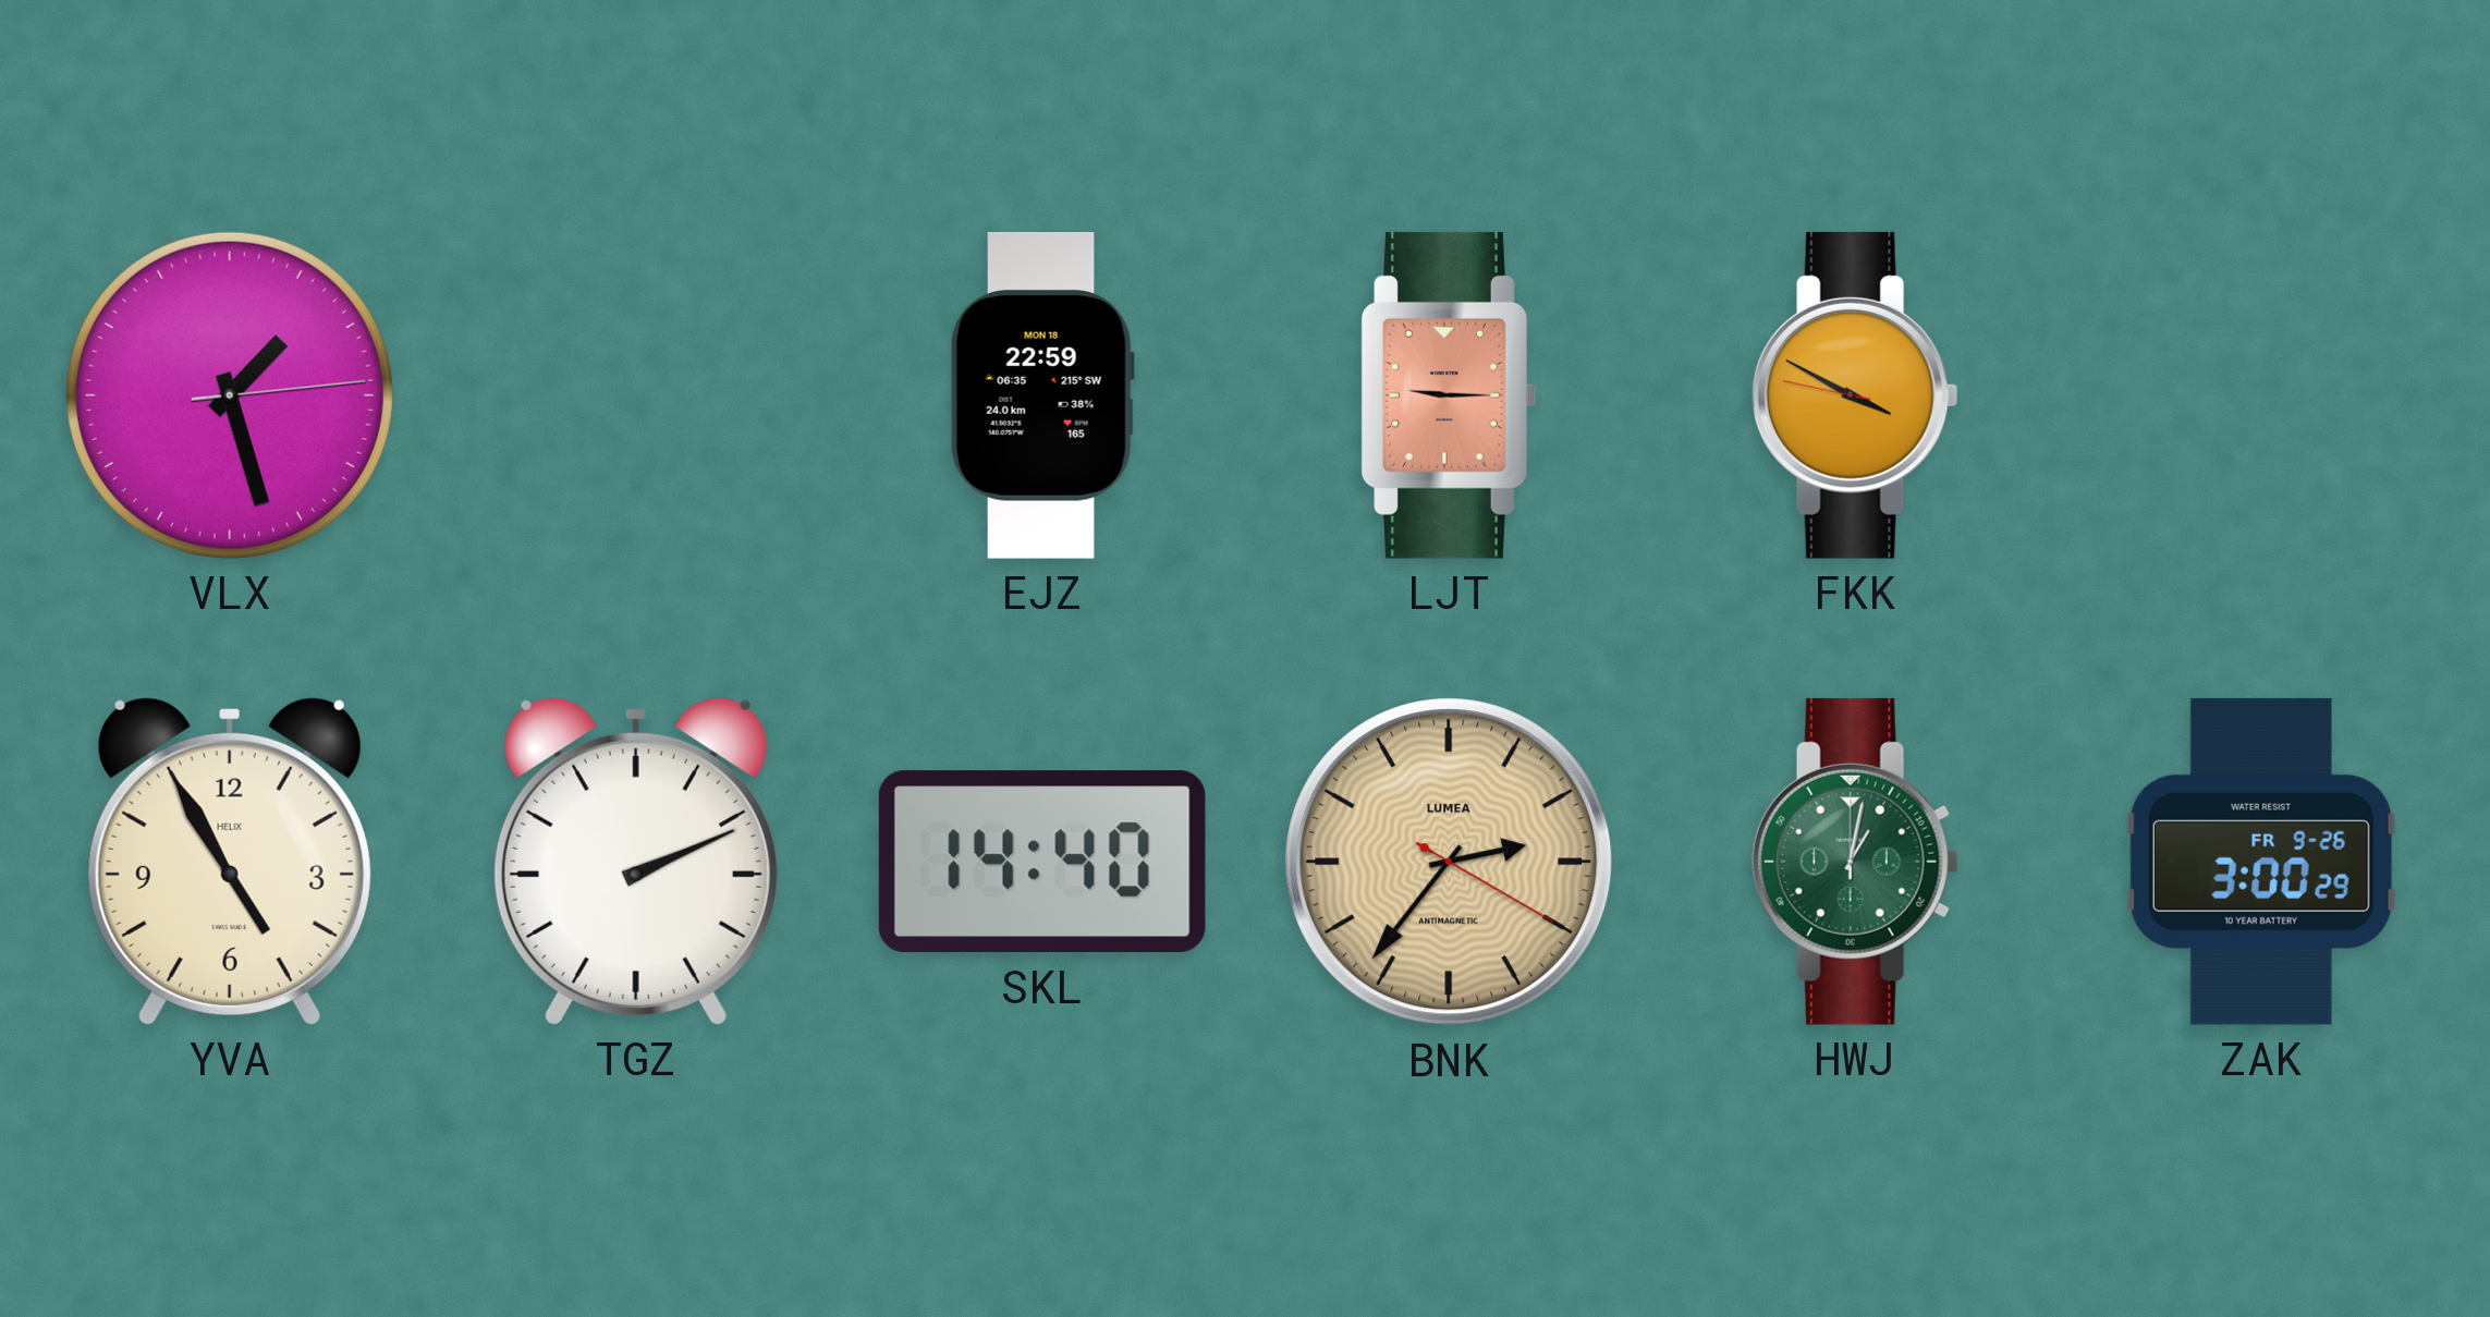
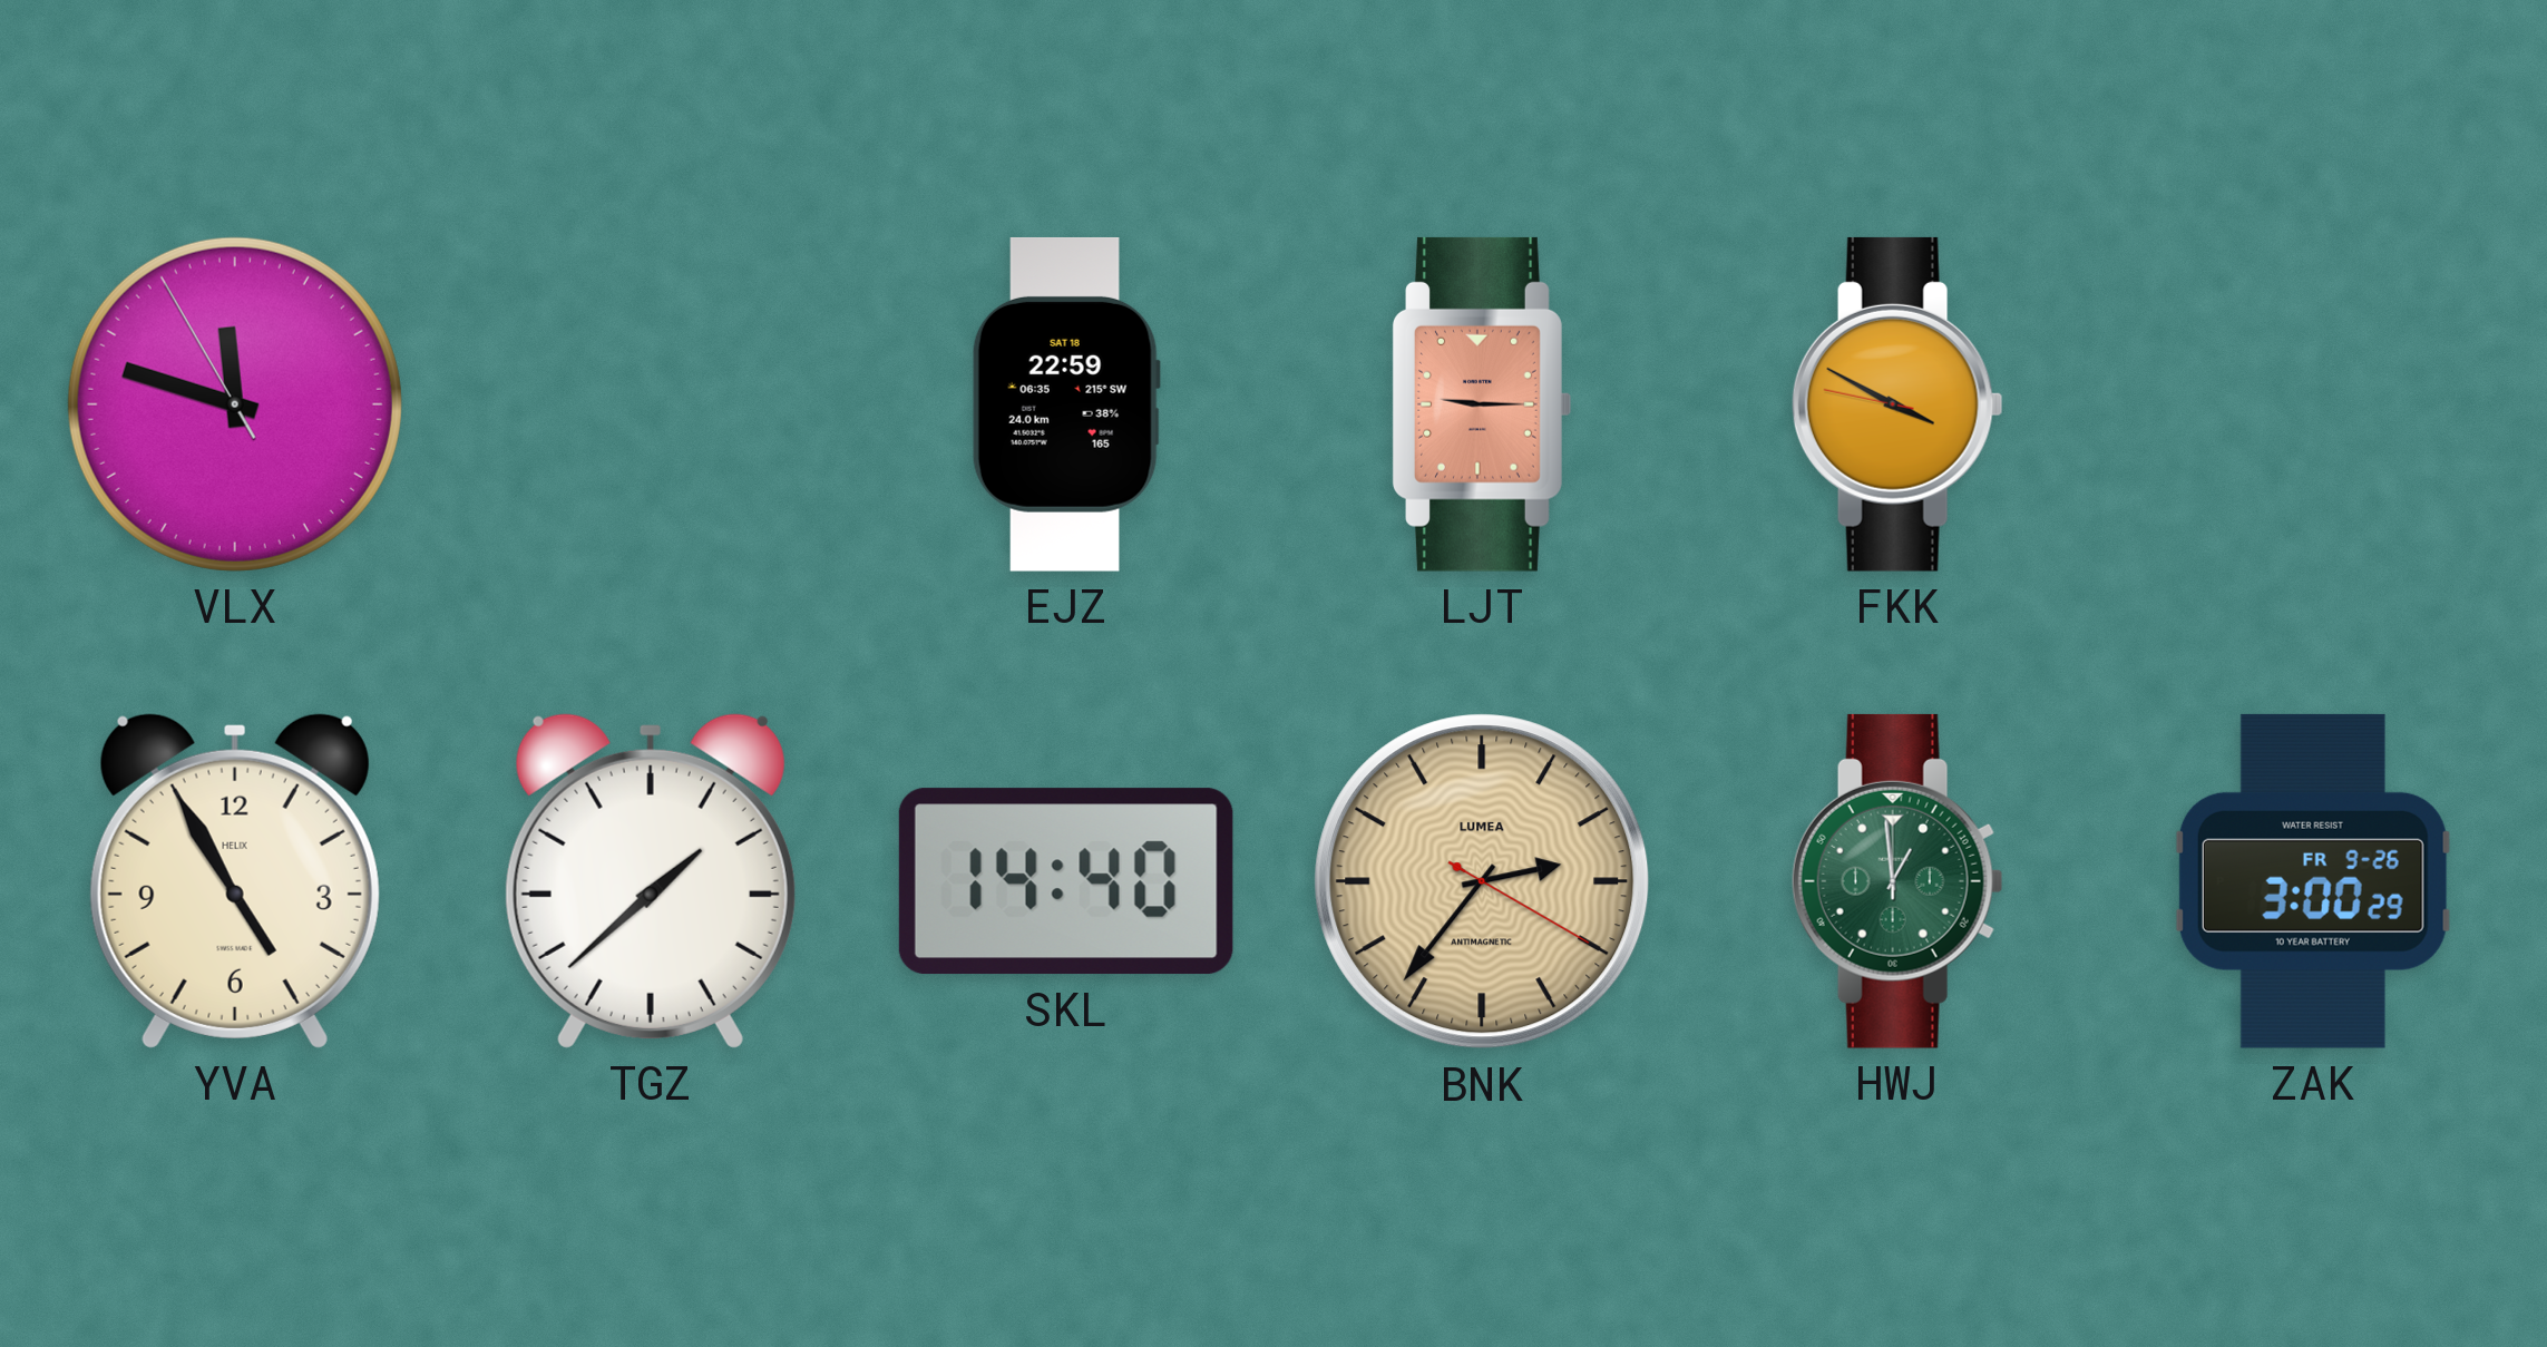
VLX: 1:27 -> 11:47
EJZ date: MON 18 -> SAT 18
TGZ: 2:11 -> 1:38
HWJ: 1:02 -> 12:59
